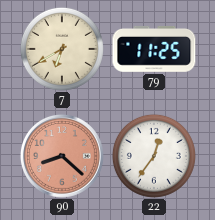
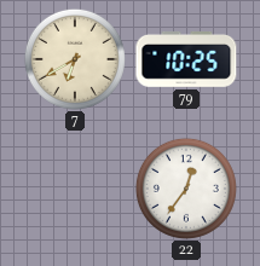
79: 11:25 -> 10:25
90: 8:22 -> none
